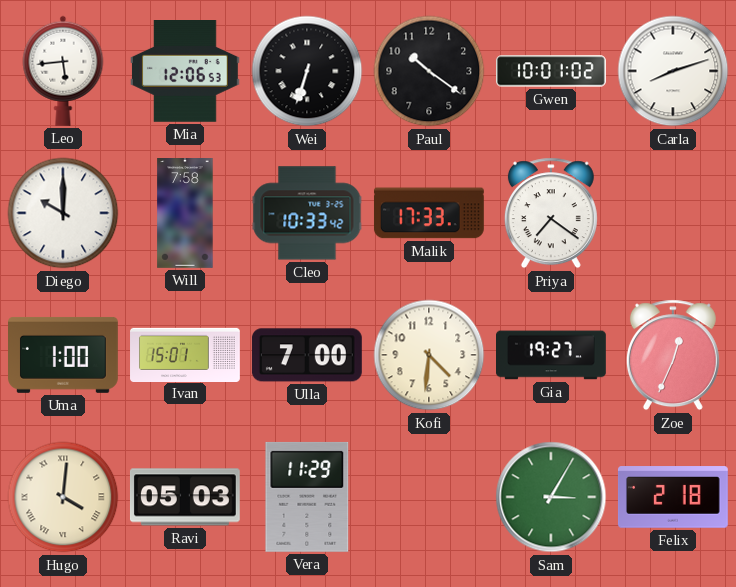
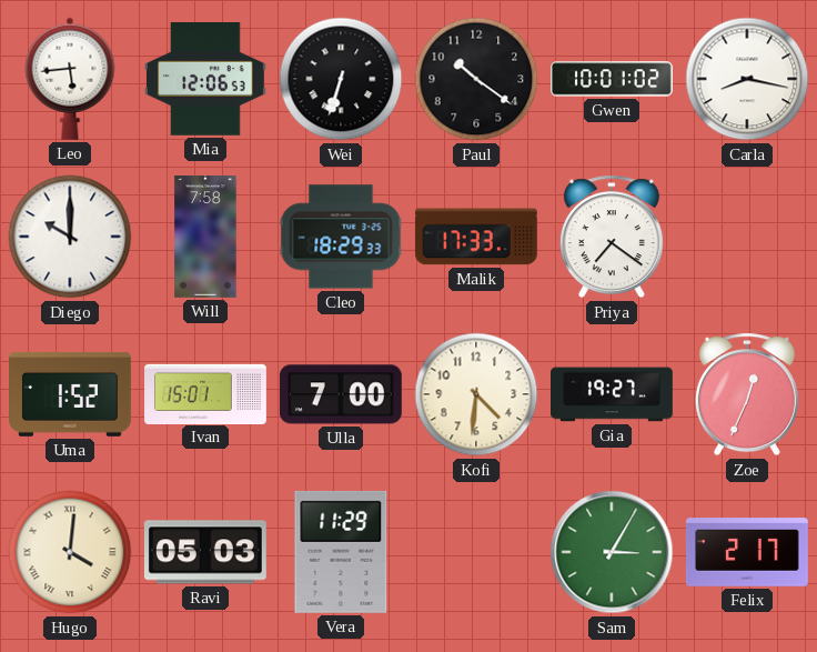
Carla: 8:12 -> 8:17
Cleo: 10:33 -> 18:29
Uma: 1:00 -> 1:52
Felix: 2:18 -> 2:17
